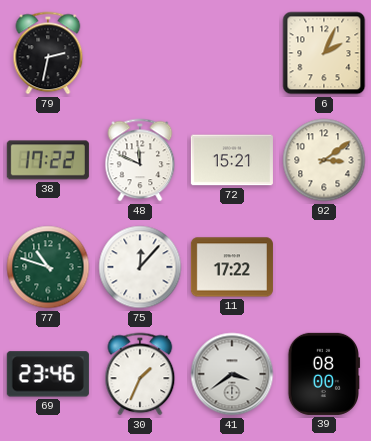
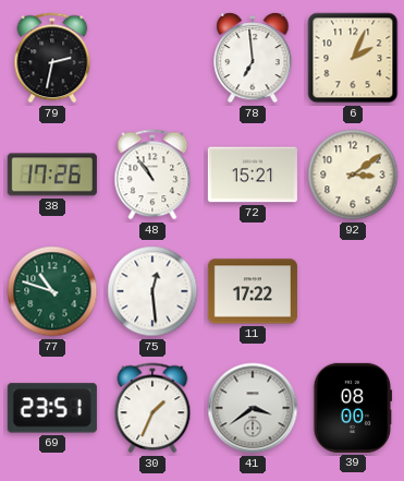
78: none -> 6:59
38: 17:22 -> 17:26
48: 11:49 -> 10:54
75: 12:07 -> 12:29
69: 23:46 -> 23:51
